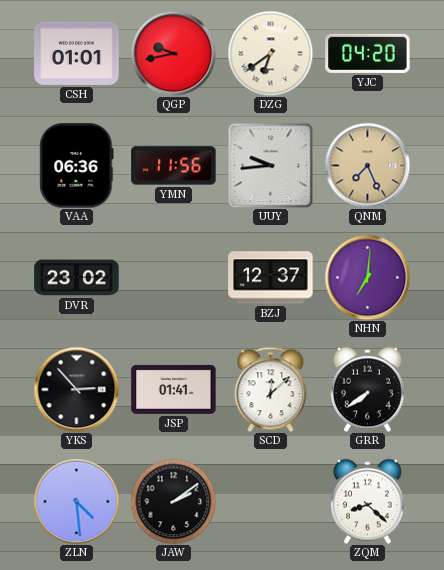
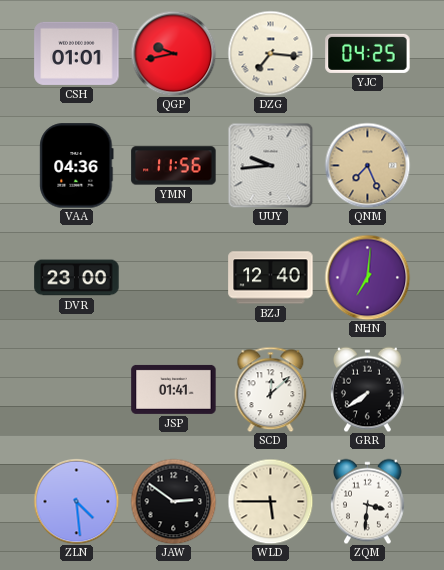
DZG: 6:39 -> 7:16
YJC: 04:20 -> 04:25
VAA: 06:36 -> 04:36
DVR: 23:02 -> 23:00
BZJ: 12:37 -> 12:40
YKS: 2:53 -> none
JAW: 2:09 -> 2:51
WLD: none -> 5:45
ZQM: 8:22 -> 3:31
